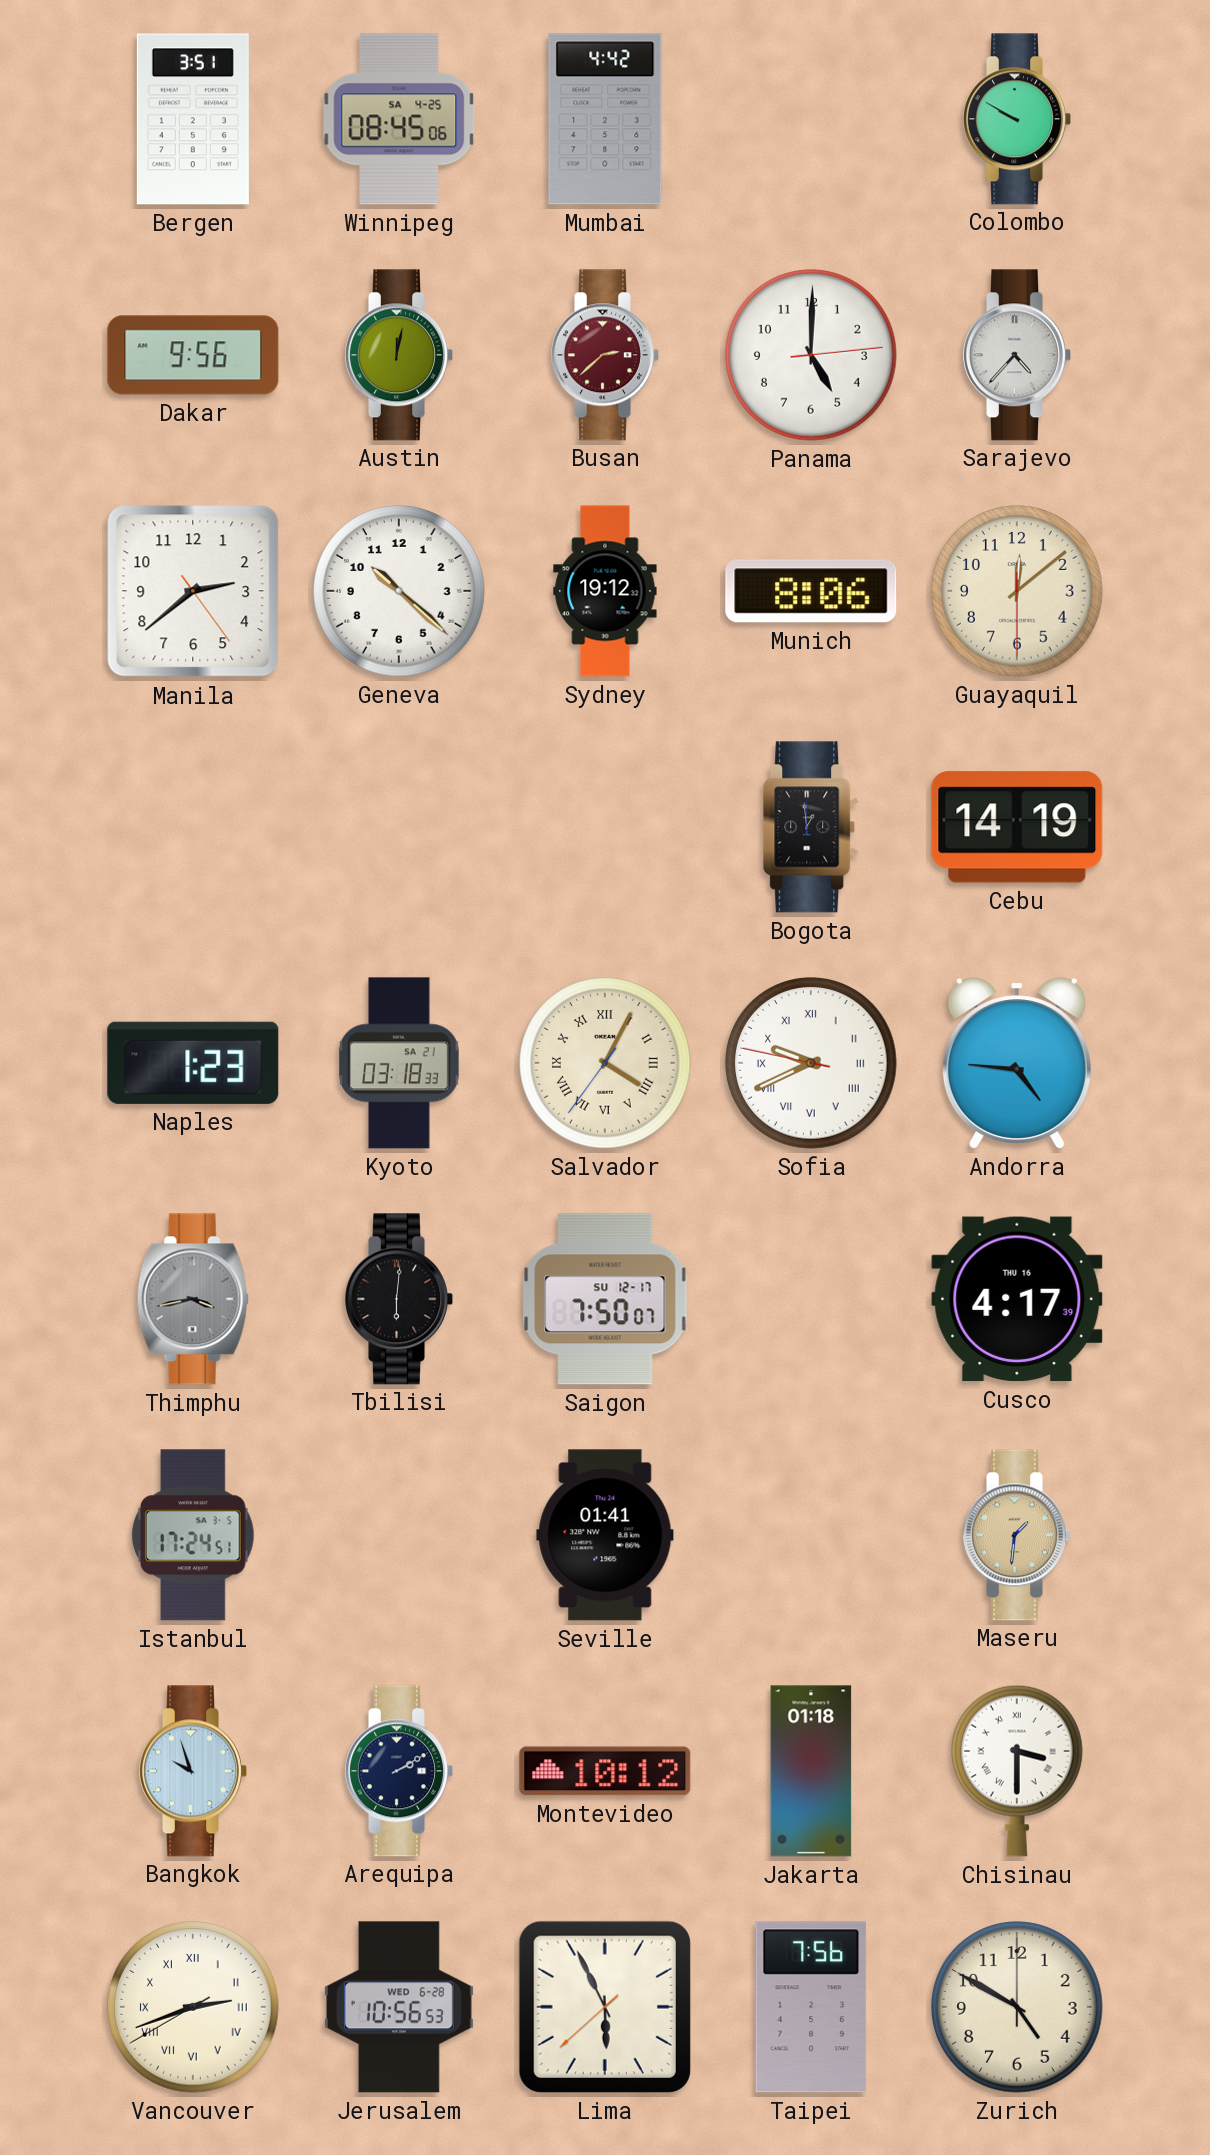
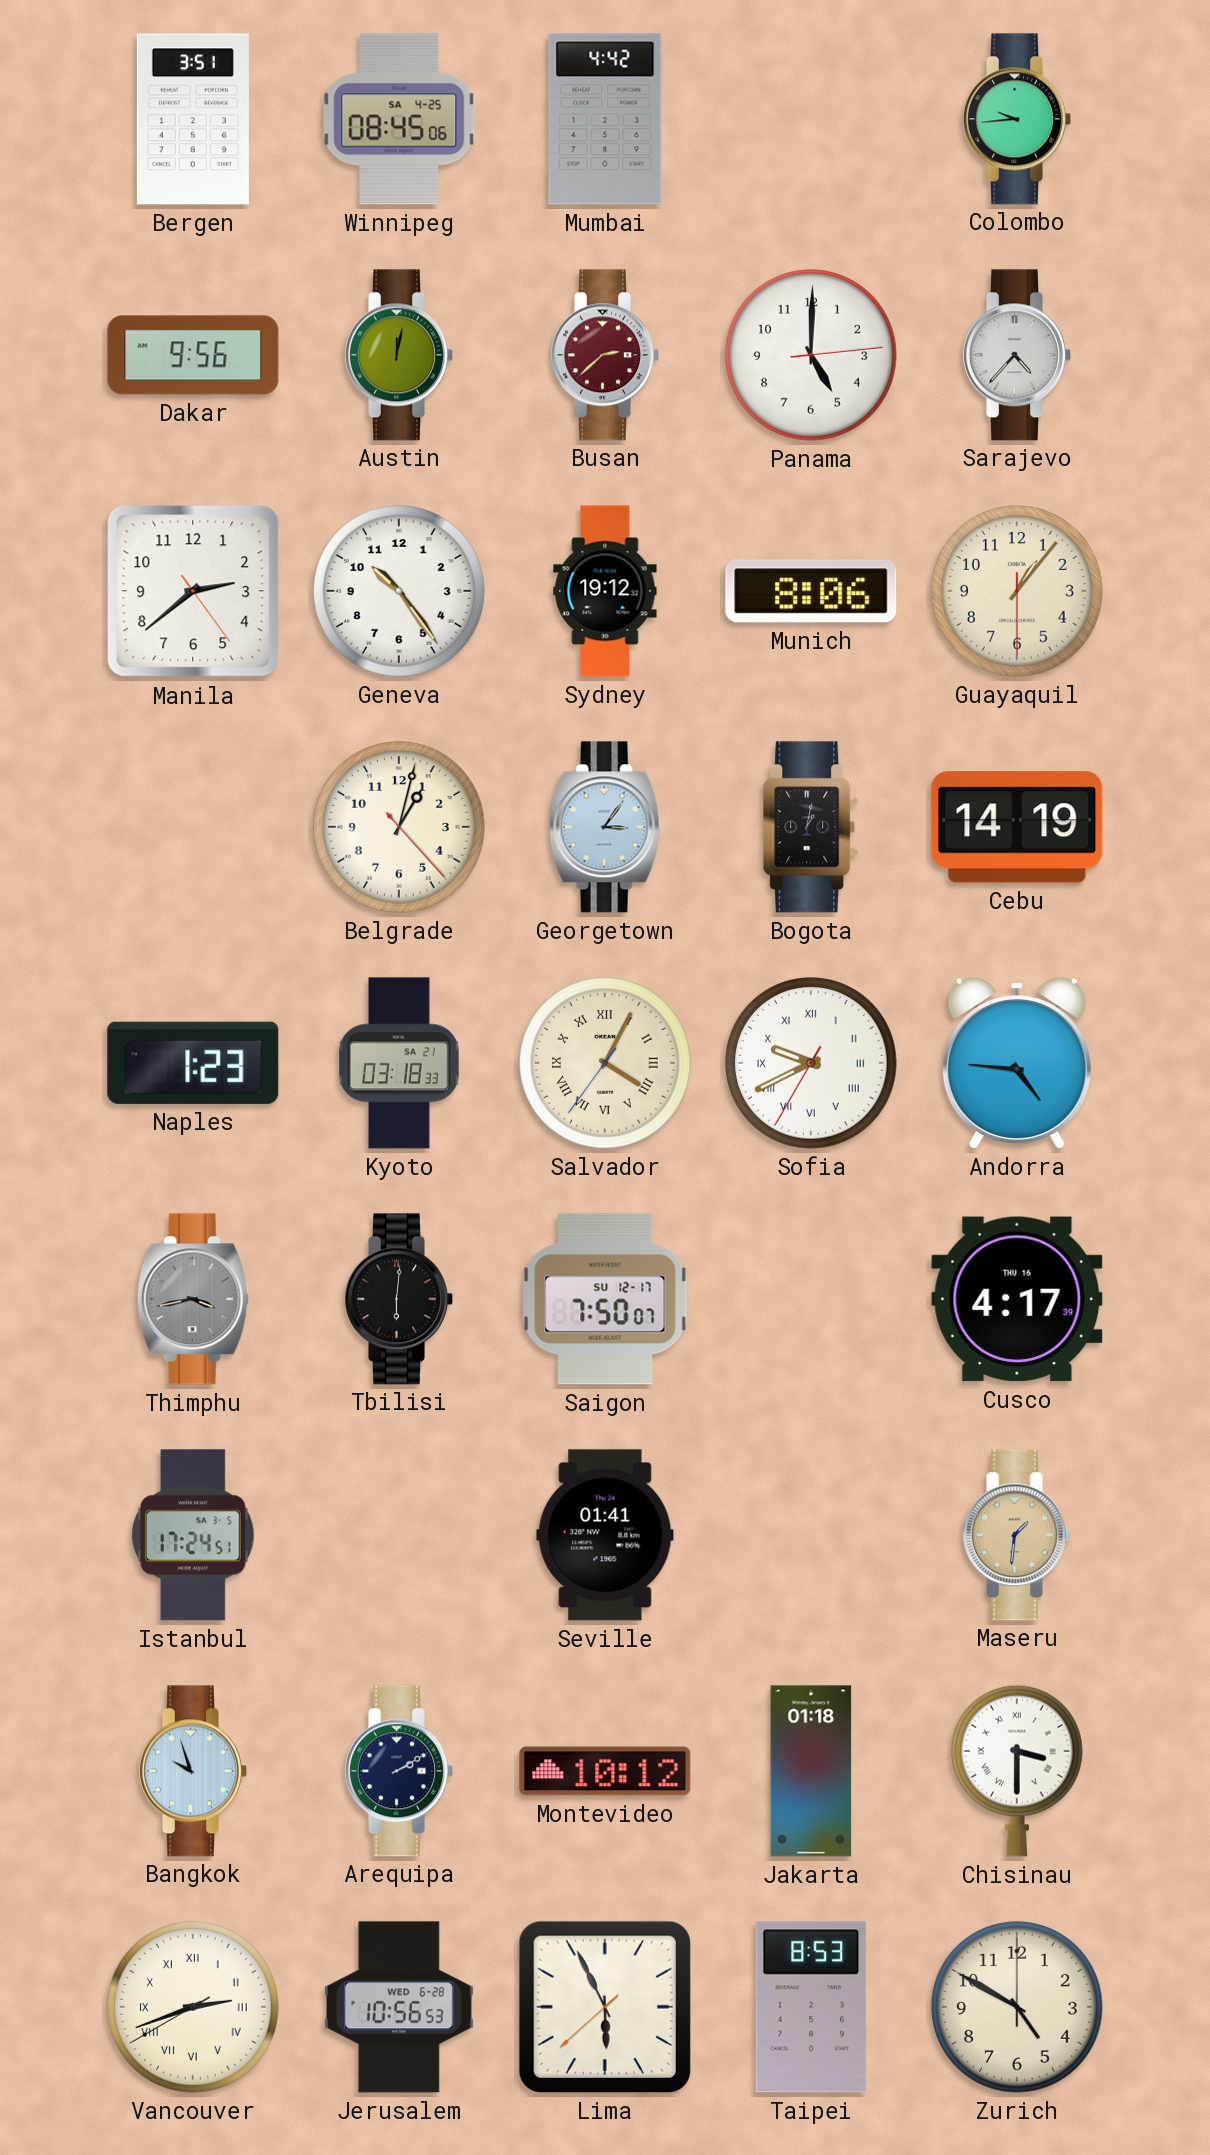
Colombo: 9:50 -> 9:44
Geneva: 10:22 -> 10:24
Guayaquil: 12:08 -> 1:06
Belgrade: none -> 1:02
Georgetown: none -> 3:06
Bogota: 12:59 -> 1:02
Sofia: 9:40:47 -> 9:40:35
Taipei: 7:56 -> 8:53
